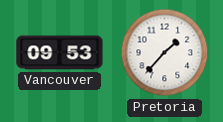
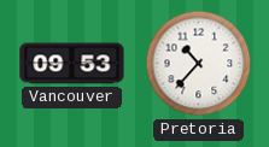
Pretoria: 1:37 -> 10:37
